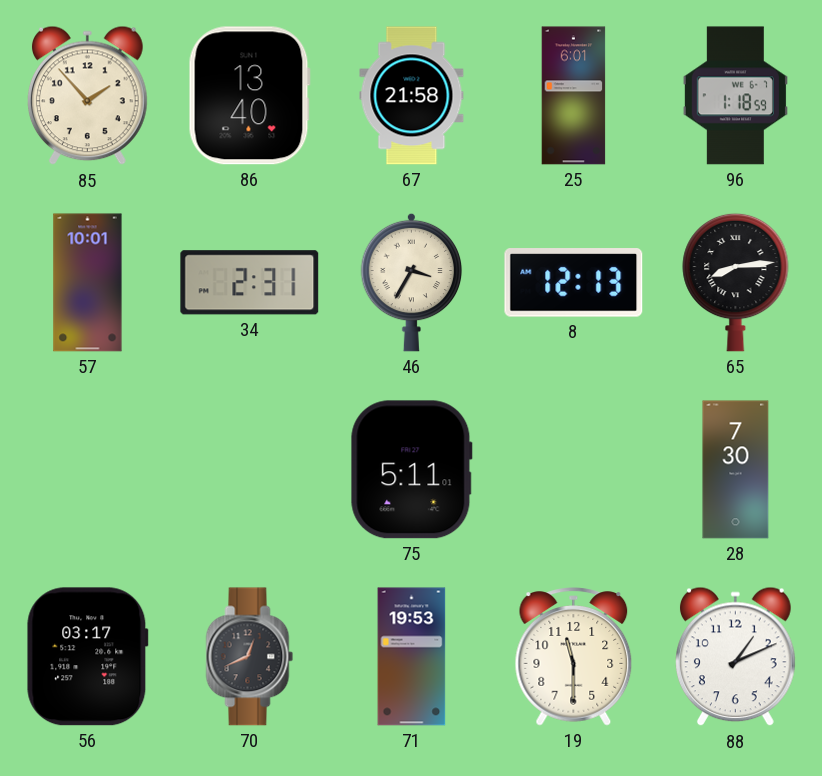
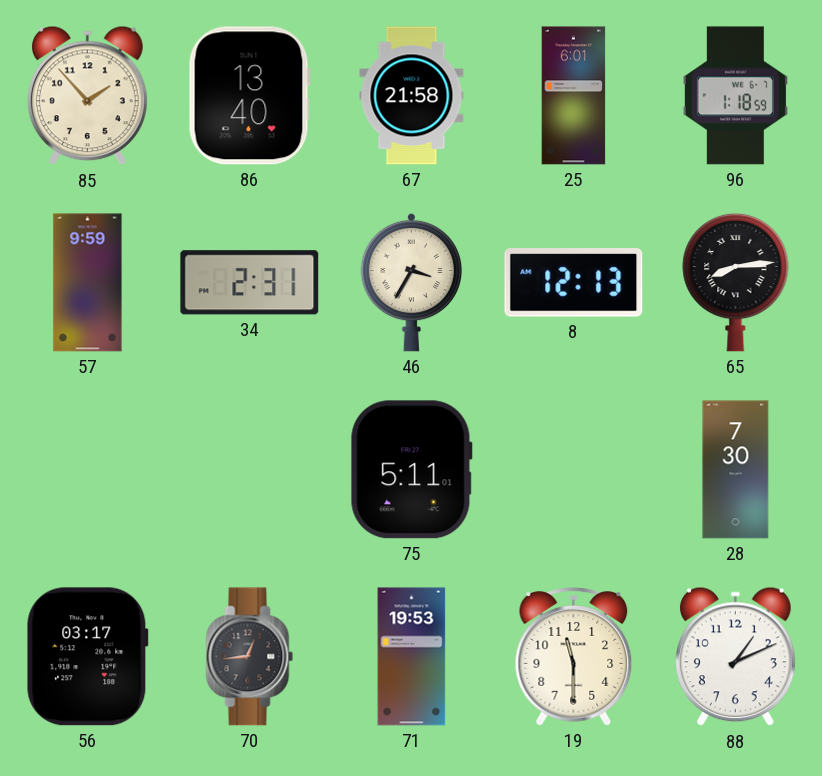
57: 10:01 -> 9:59
70: 12:41 -> 12:44
